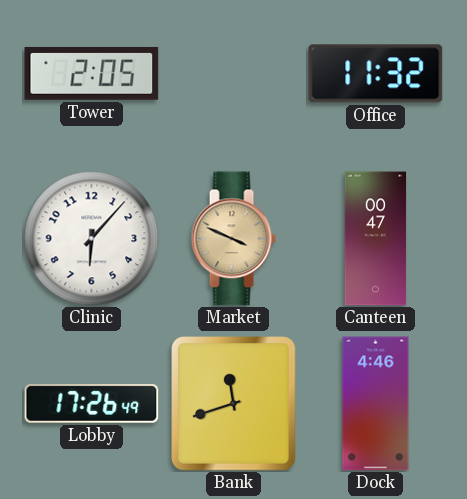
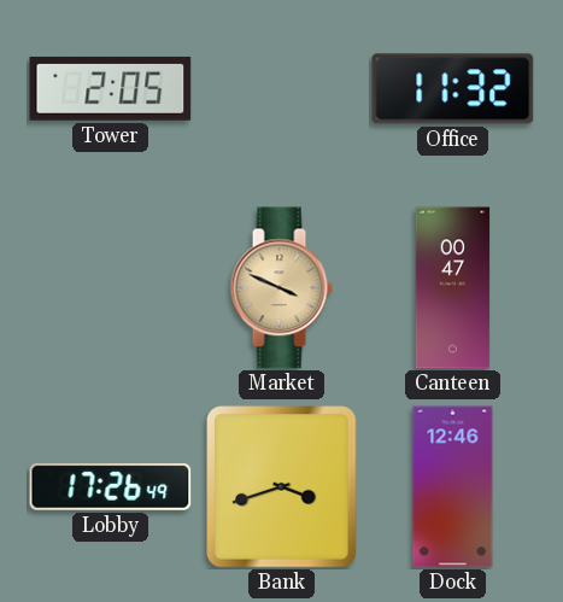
Clinic: 6:07 -> none
Bank: 11:42 -> 3:42
Dock: 4:46 -> 12:46
